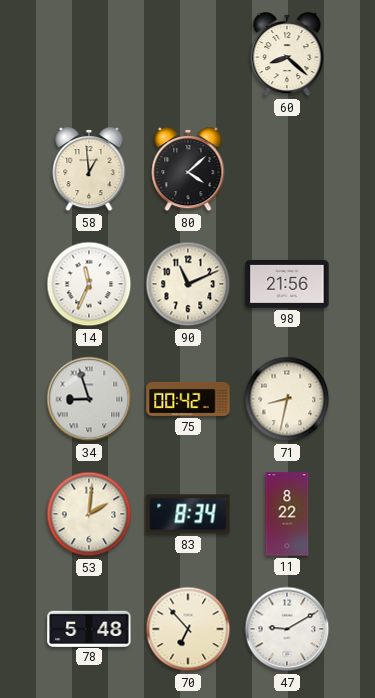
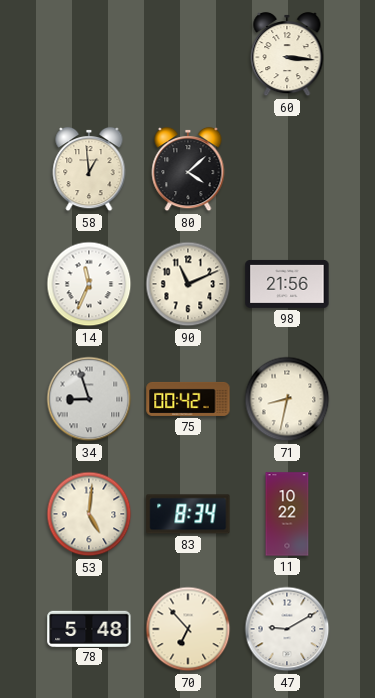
60: 8:22 -> 3:16
53: 2:01 -> 5:01
11: 8:22 -> 10:22
